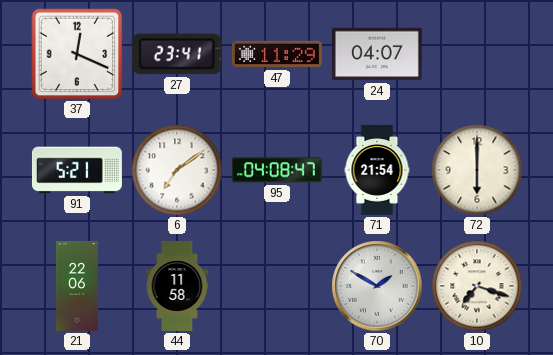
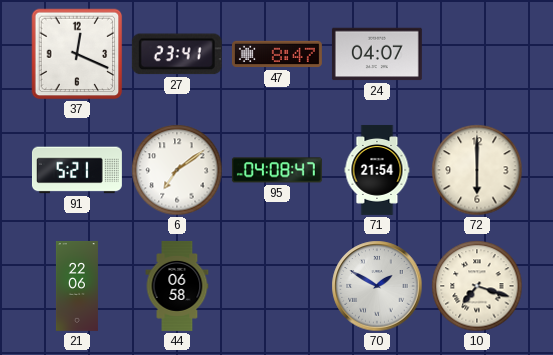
47: 11:29 -> 8:47
44: 11:58 -> 06:58
